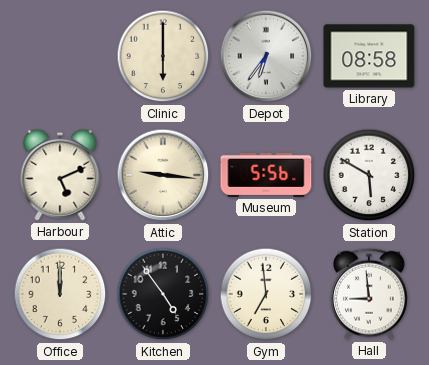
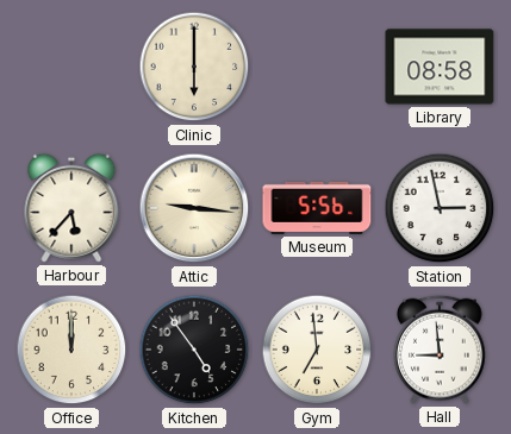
Depot: 6:36 -> none
Harbour: 5:11 -> 5:37
Station: 5:50 -> 2:58
